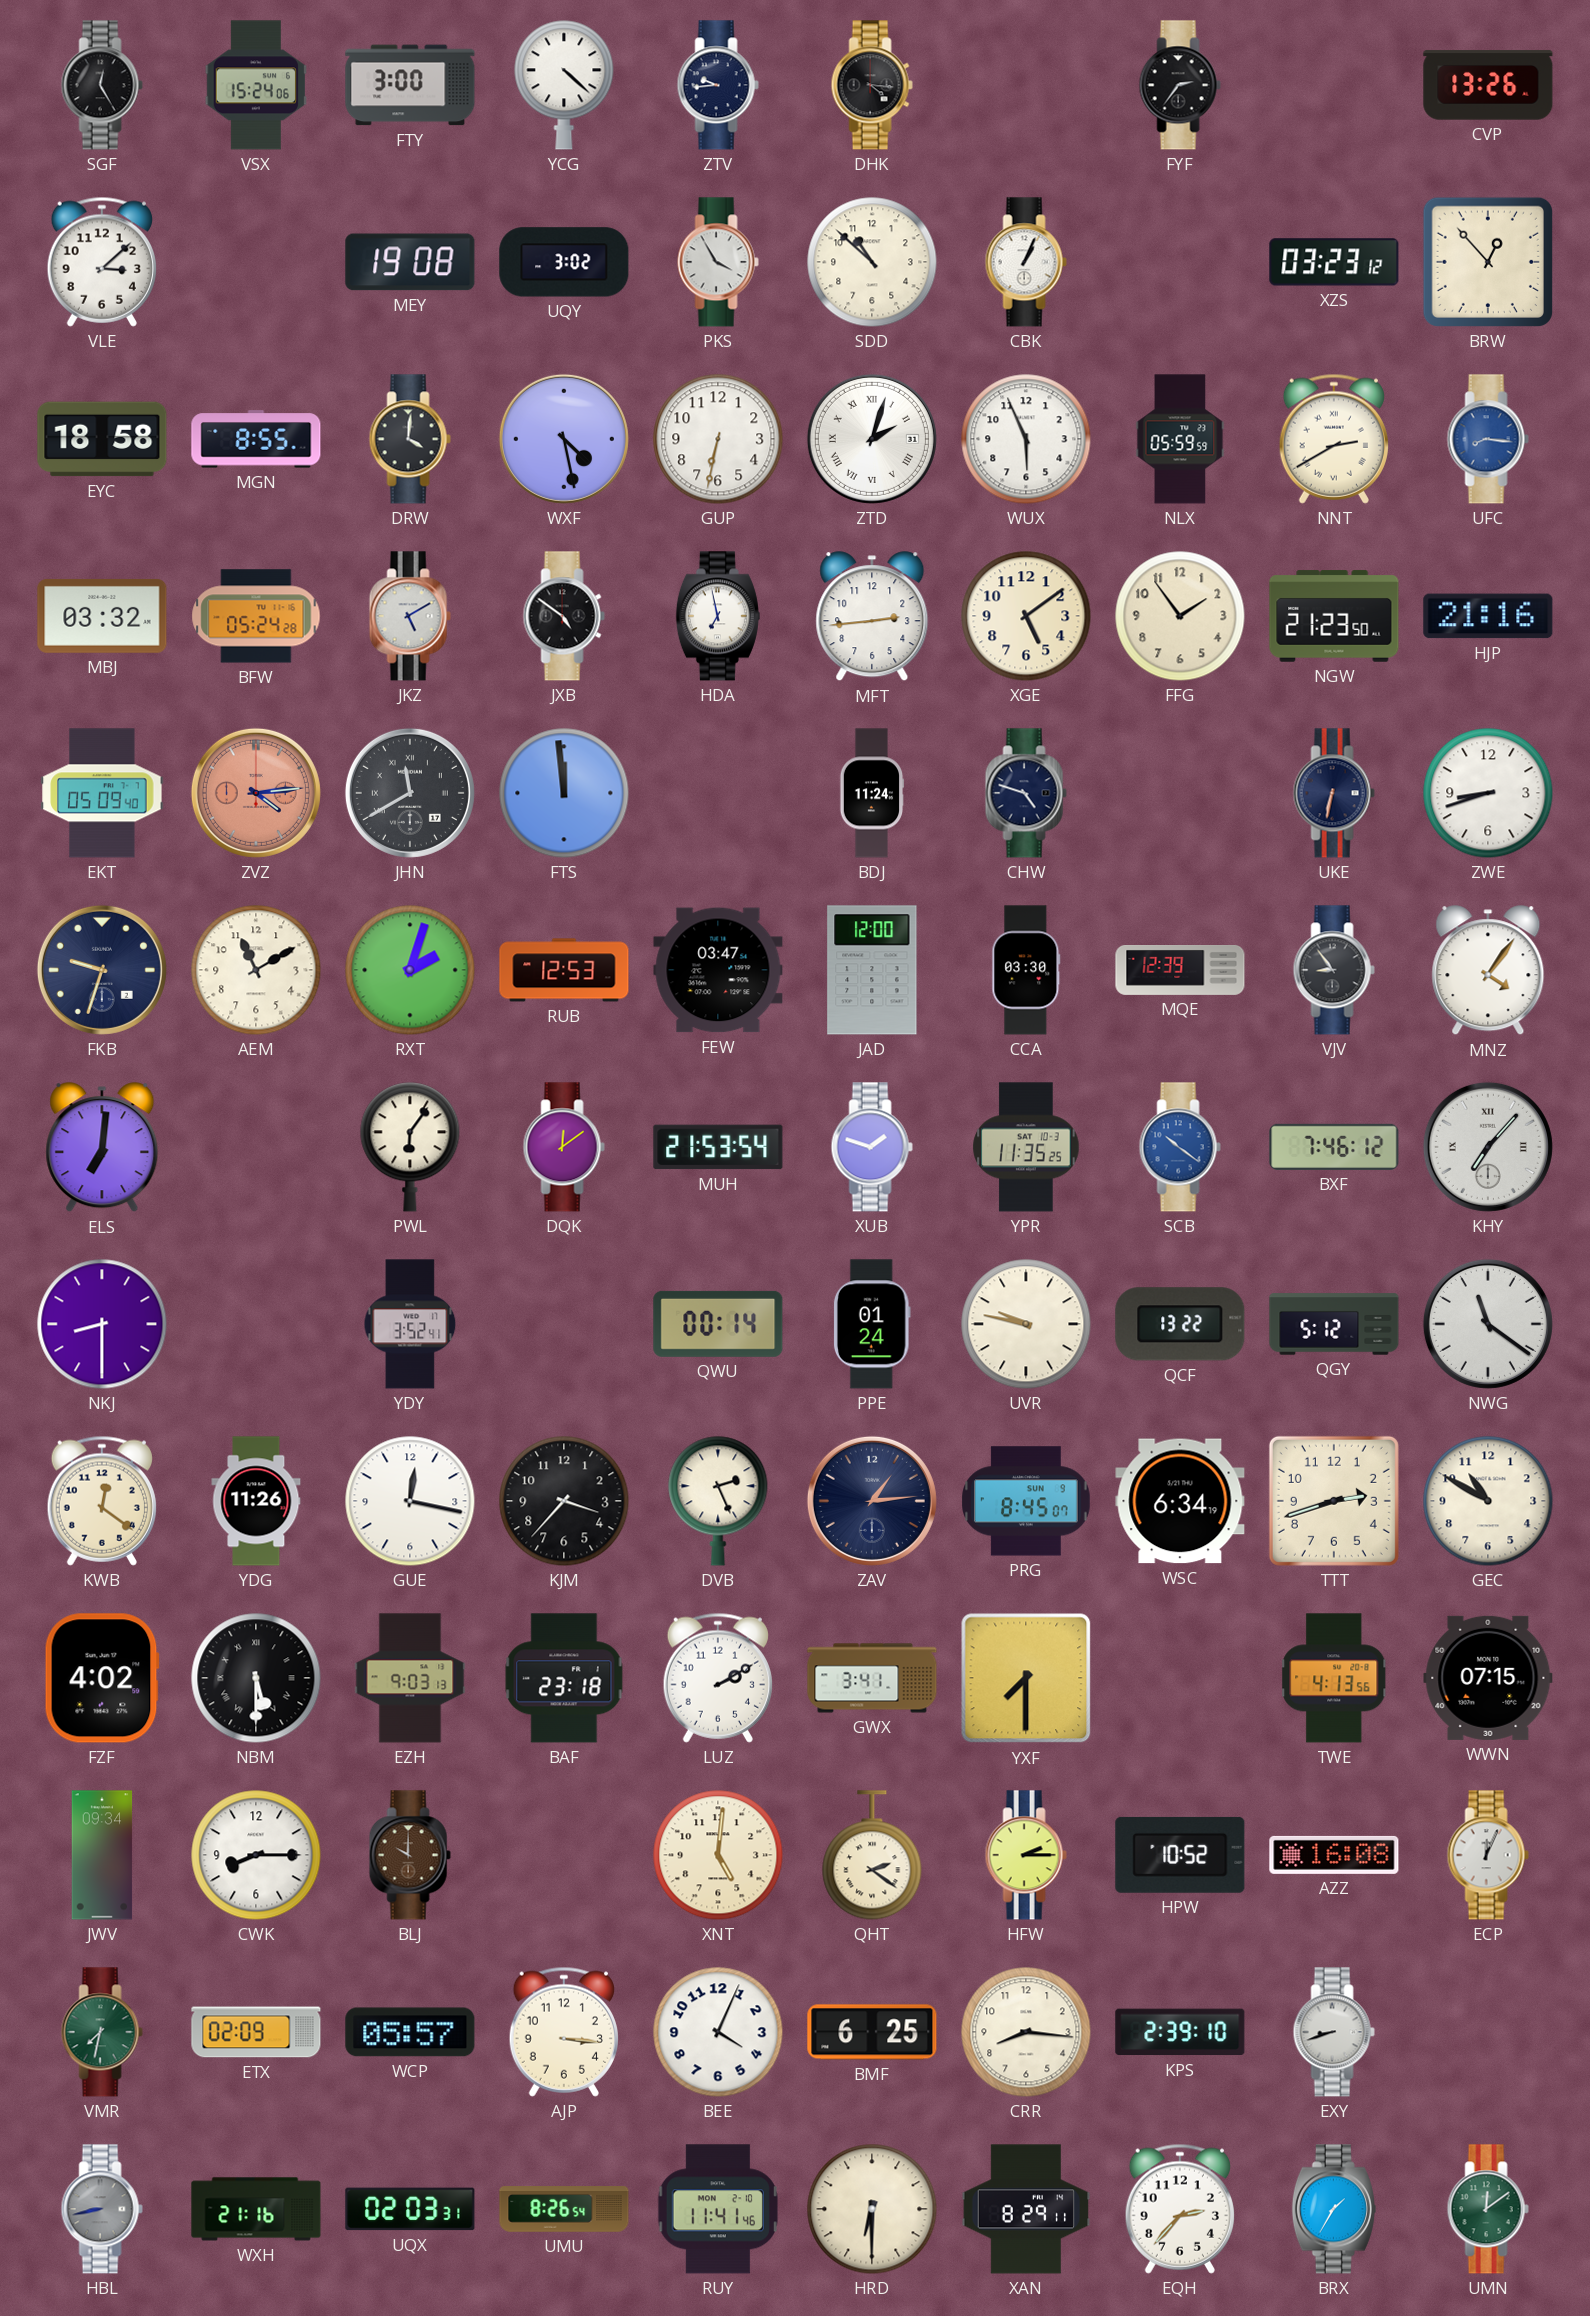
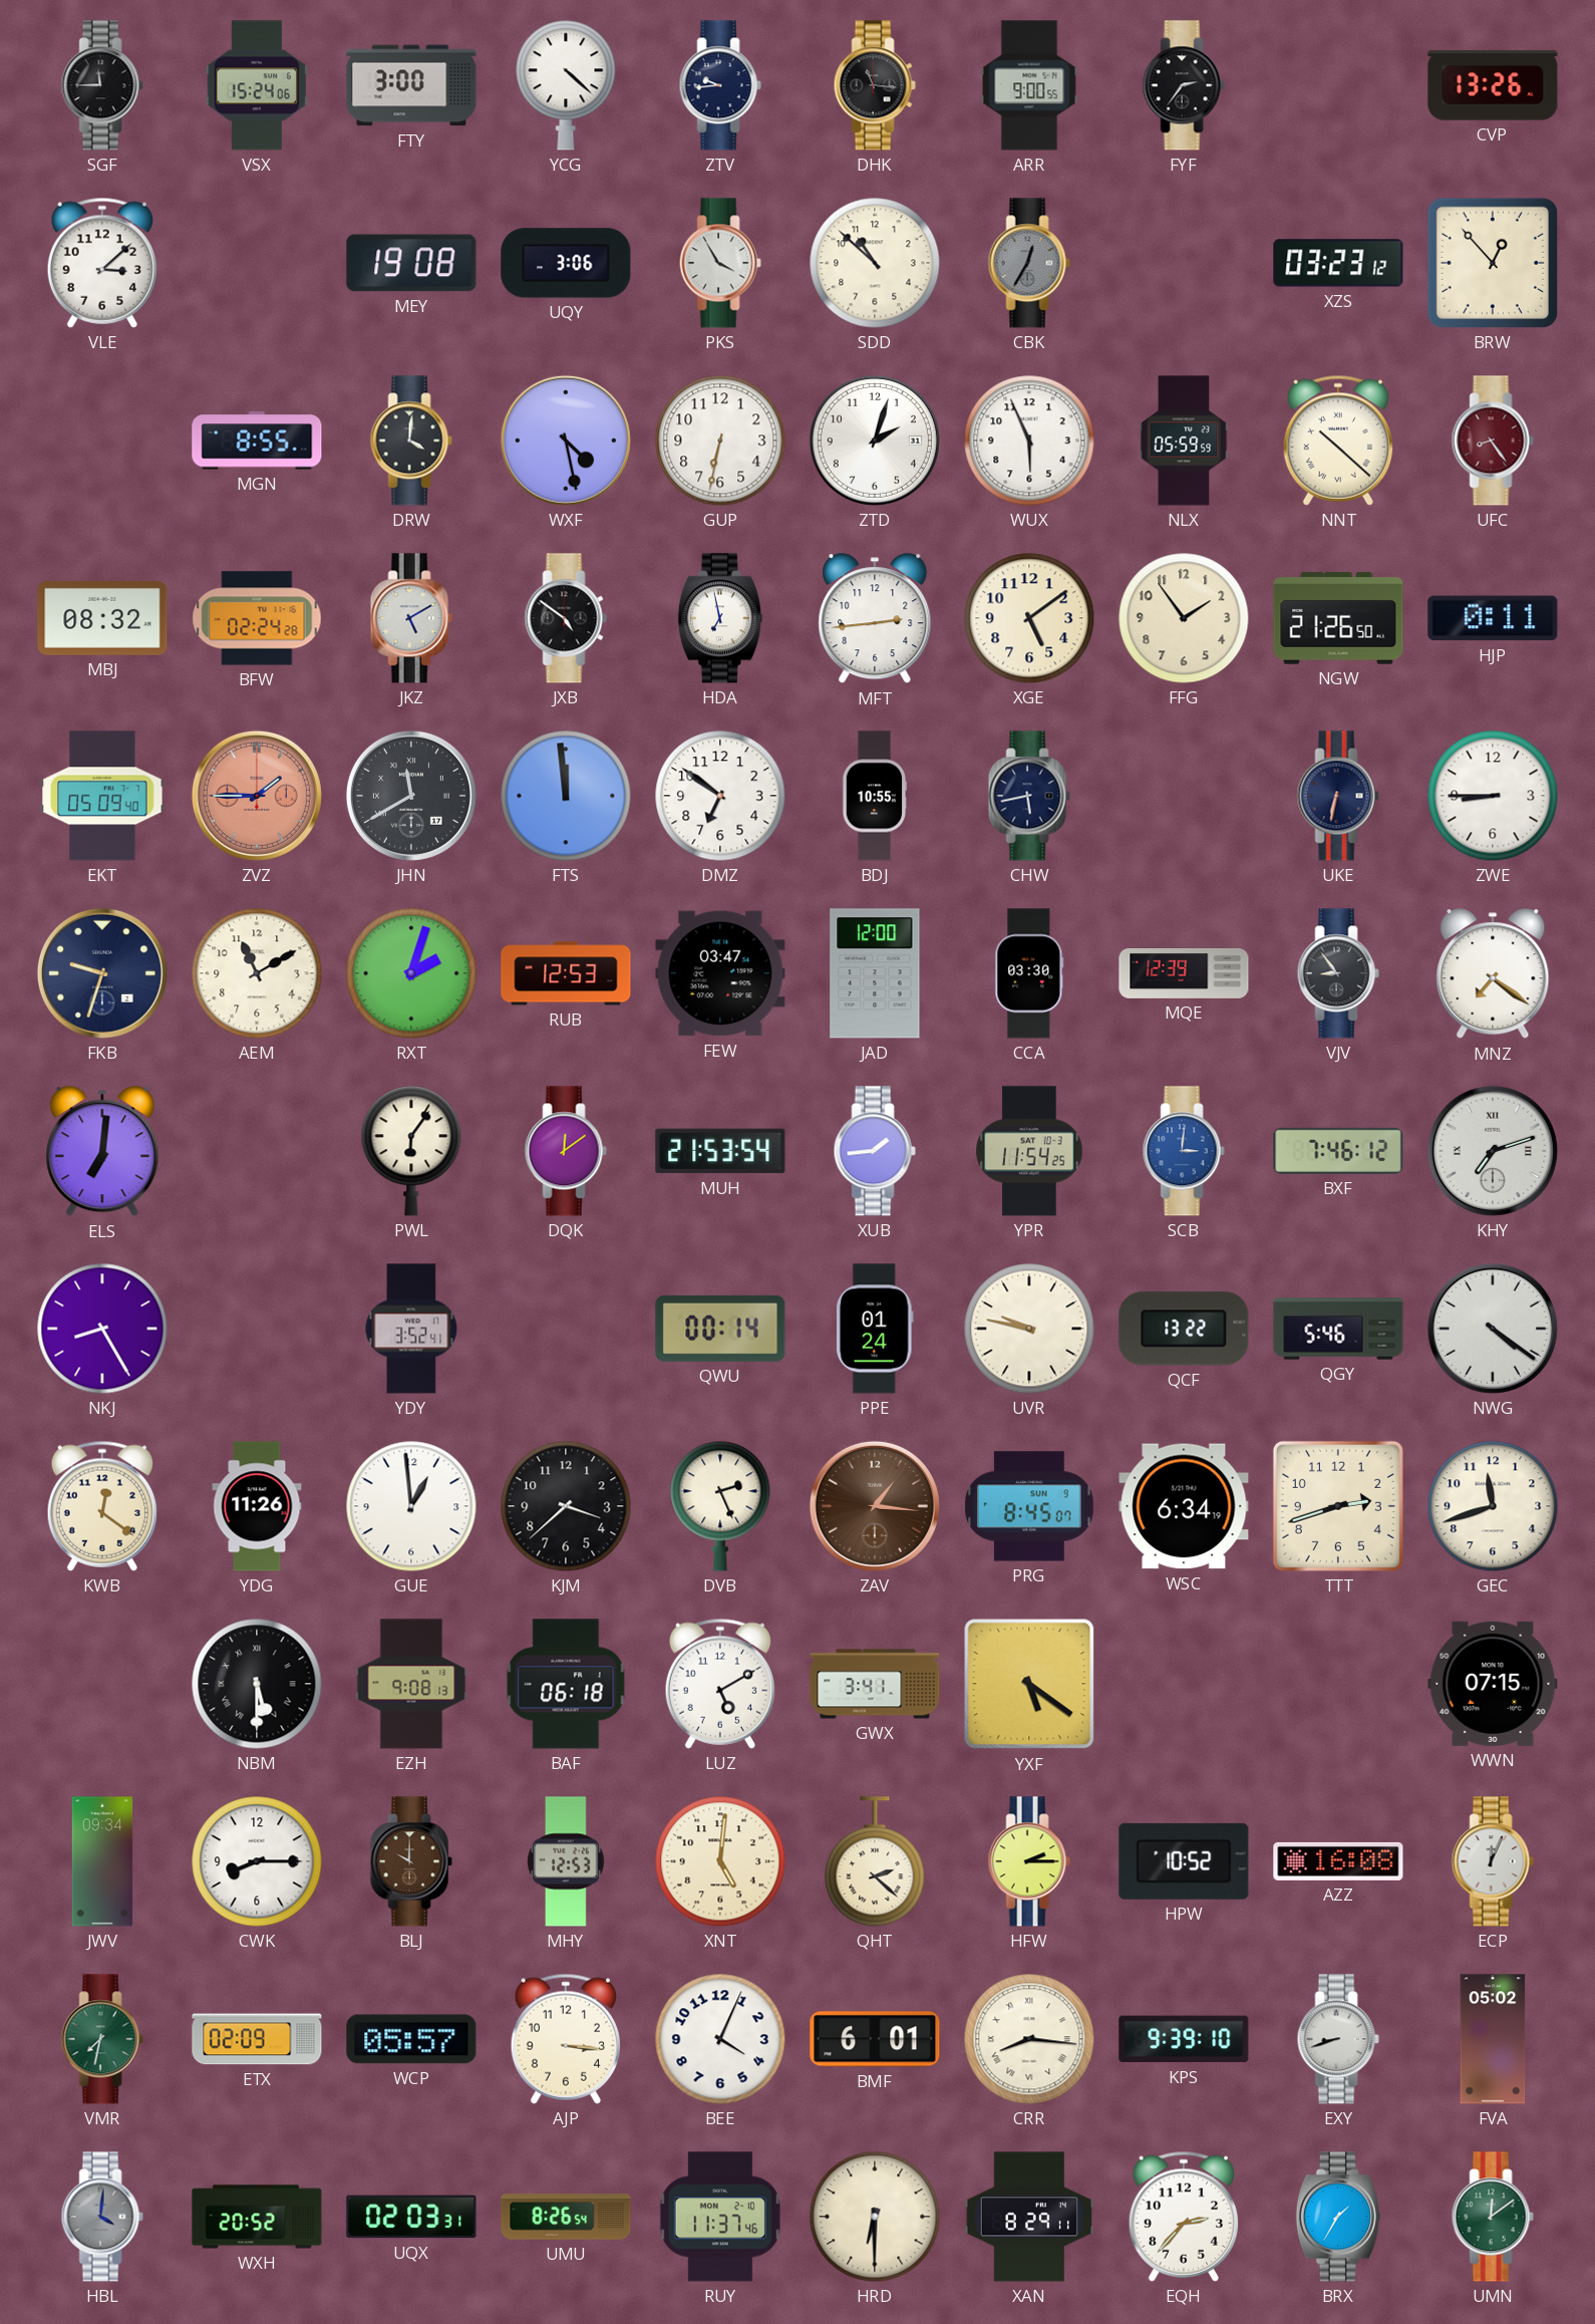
SGF: 12:25 -> 11:45
DHK: 4:16 -> 11:16
ARR: none -> 9:00
UQY: 3:02 -> 3:06
CBK: 1:04 -> 12:35
CBK dial: white -> grey
EYC: 18:58 -> none
ZTD numerals: Roman -> Arabic
NNT: 2:40 -> 10:22
UFC: 8:16 -> 8:24
UFC dial: blue -> burgundy
MBJ: 03:32 -> 08:32
BFW: 05:24 -> 02:24
NGW: 21:23 -> 21:26
HJP: 21:16 -> 0:11
ZVZ: 4:14 -> 1:45
DMZ: none -> 6:51
BDJ: 11:24 -> 10:55
CHW: 4:48 -> 5:43
ZWE: 8:42 -> 8:45
MNZ: 4:06 -> 7:21
XUB: 1:48 -> 1:44
YPR: 11:35 -> 11:54
SCB: 10:21 -> 3:01
KHY: 7:07 -> 7:12
NKJ: 8:30 -> 8:25
QGY: 5:12 -> 5:46
NWG: 11:21 -> 4:21
GUE: 12:17 -> 12:59
KJM: 3:37 -> 3:38
ZAV: 1:14 -> 1:16
ZAV dial: navy -> brown
GEC: 10:50 -> 11:42
FZF: 4:02 -> none
EZH: 9:03 -> 9:08
BAF: 23:18 -> 06:18
LUZ: 2:10 -> 5:10
YXF: 7:30 -> 5:21
TWE: 4:13 -> none
MHY: none -> 12:53
QHT: 2:21 -> 2:22
BMF: 6:25 -> 6:01
CRR numerals: Arabic -> Roman
KPS: 2:39 -> 9:39
FVA: none -> 05:02
HBL: 8:43 -> 4:01
WXH: 21:16 -> 20:52
RUY: 11:41 -> 11:37
